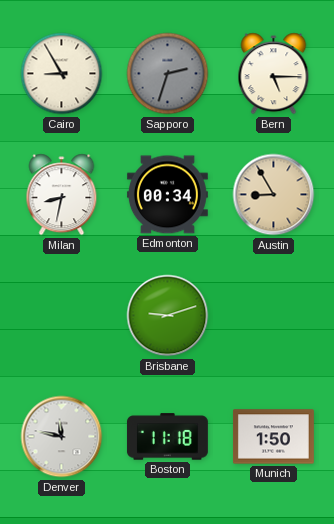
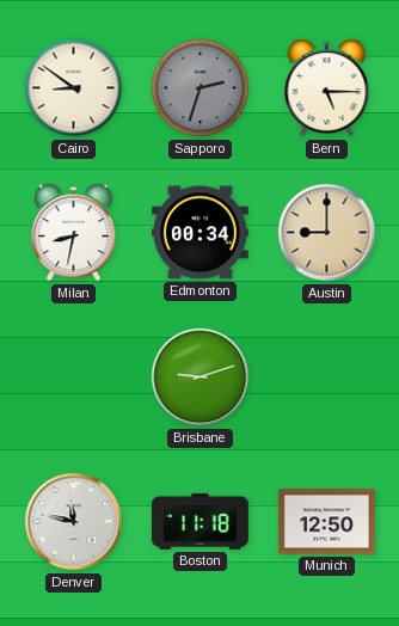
Cairo: 8:55 -> 8:51
Austin: 8:55 -> 9:00
Munich: 1:50 -> 12:50
